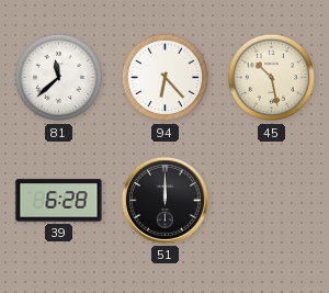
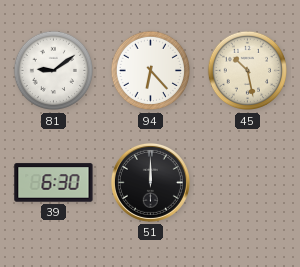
81: 11:38 -> 9:09
39: 6:28 -> 6:30
